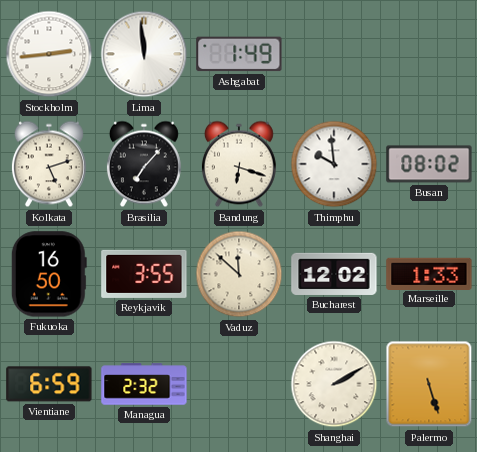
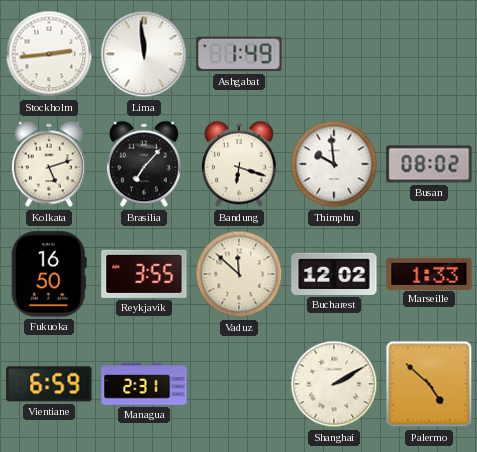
Managua: 2:32 -> 2:31
Palermo: 5:27 -> 4:52
